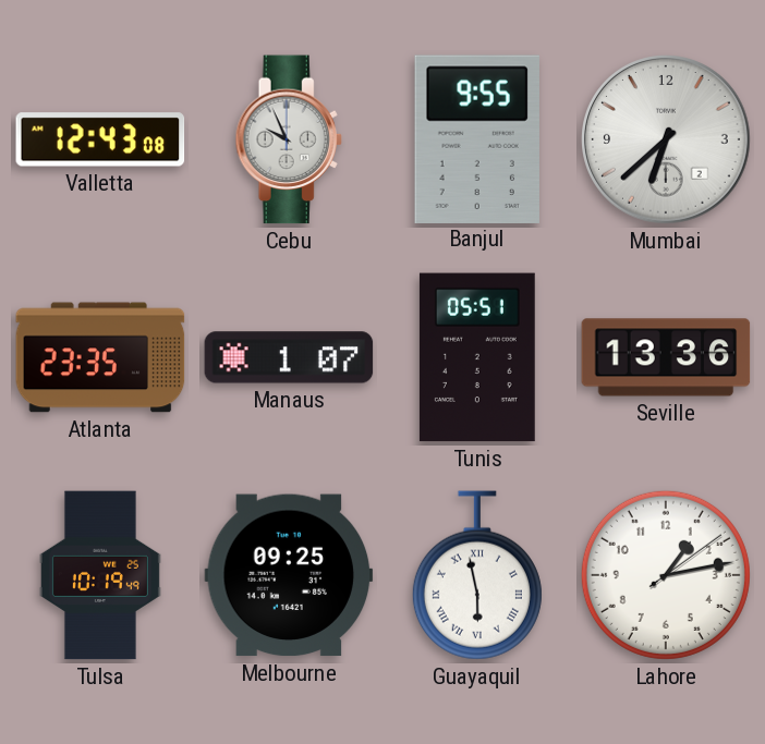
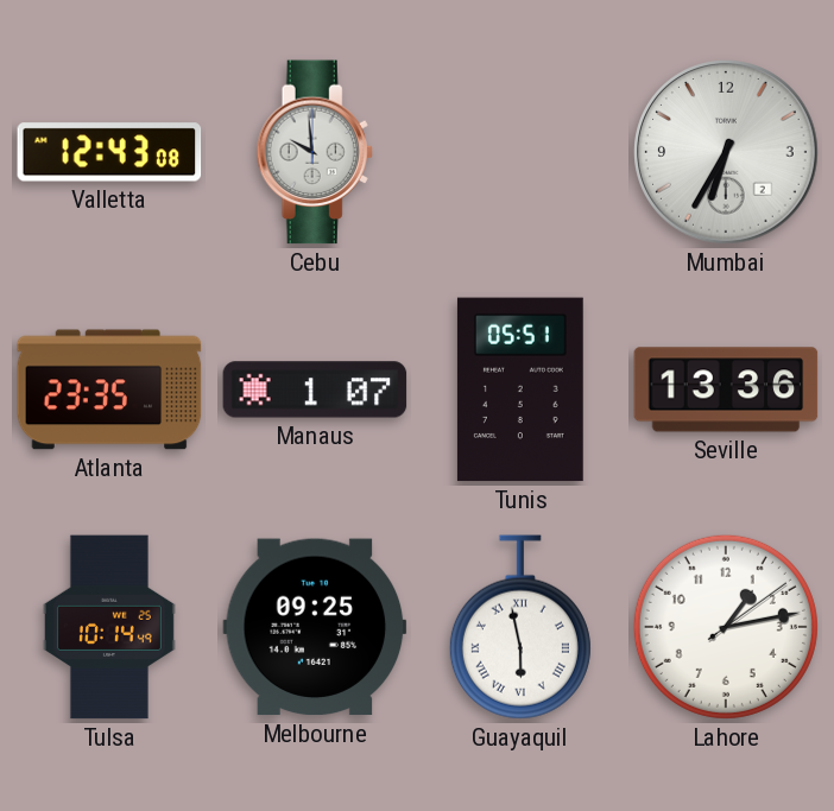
Cebu: 9:56 -> 9:59
Banjul: 9:55 -> none
Mumbai: 6:38 -> 6:35
Tulsa: 10:19 -> 10:14
